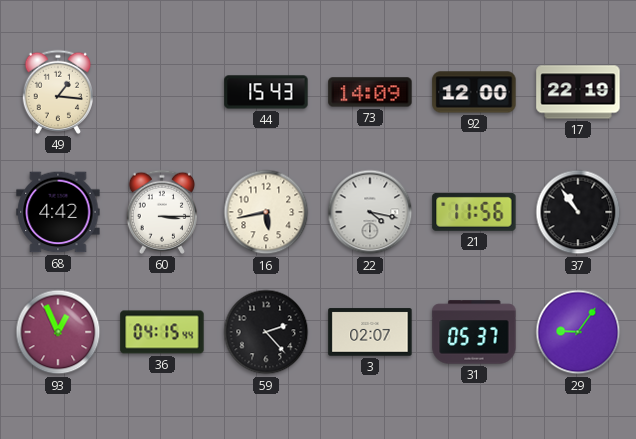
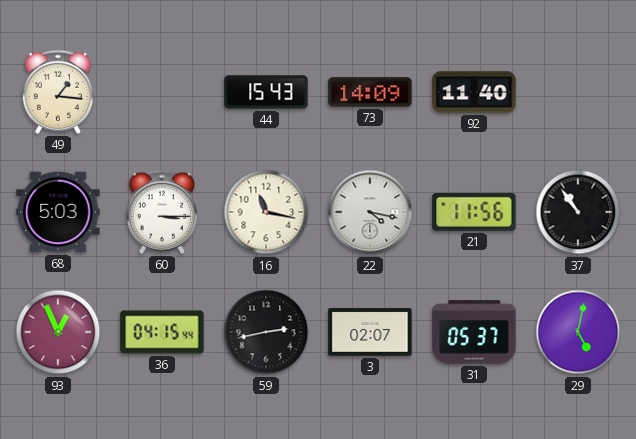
92: 12:00 -> 11:40
17: 22:19 -> none
68: 4:42 -> 5:03
16: 5:43 -> 11:17
59: 2:23 -> 2:43
29: 9:06 -> 5:02
